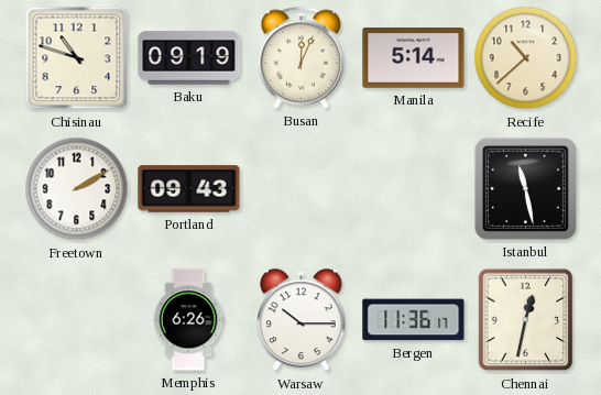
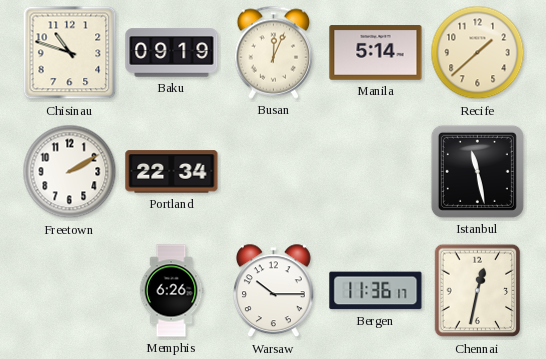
Recife: 10:38 -> 1:38
Portland: 09:43 -> 22:34
